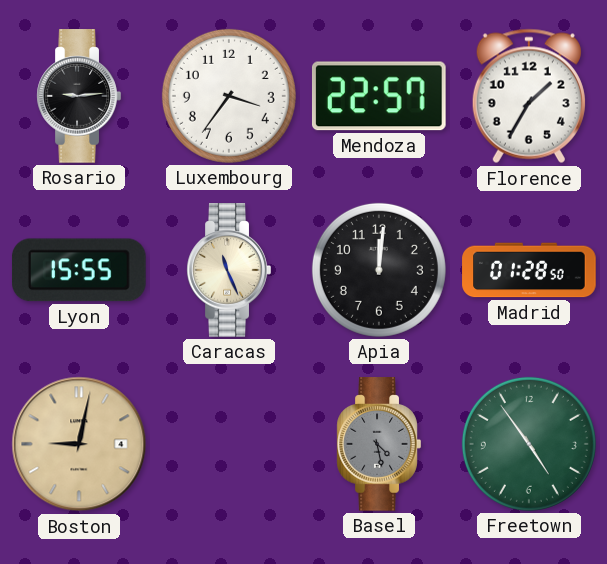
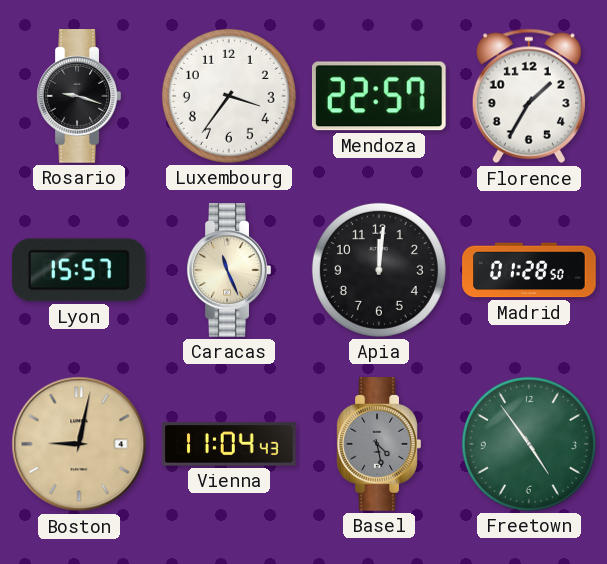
Rosario: 9:14 -> 9:18
Lyon: 15:55 -> 15:57
Vienna: none -> 11:04
